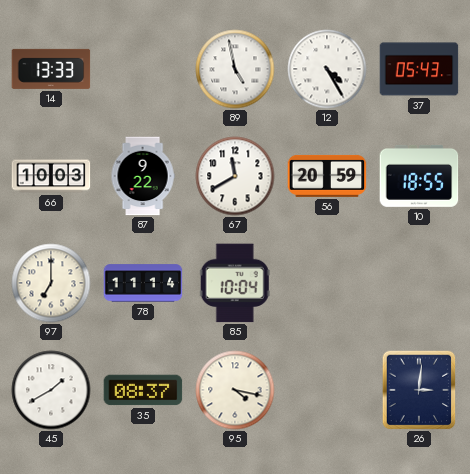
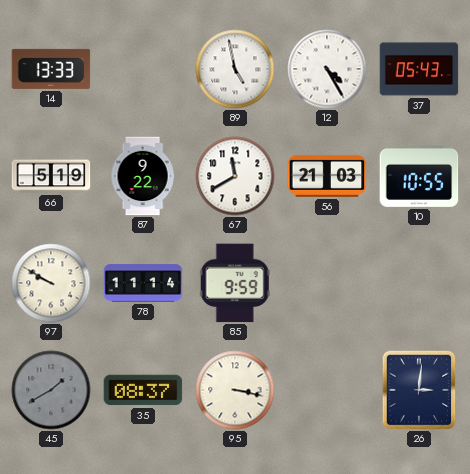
66: 10:03 -> 5:19
56: 20:59 -> 21:03
10: 18:55 -> 10:55
97: 7:00 -> 9:50
85: 10:04 -> 9:59
45 dial: white -> grey
95: 4:17 -> 3:17
